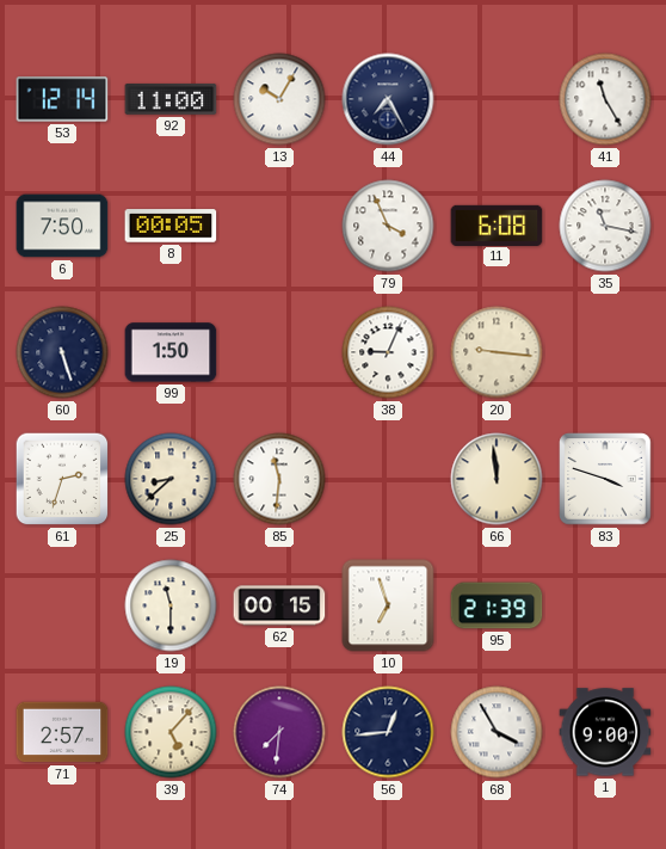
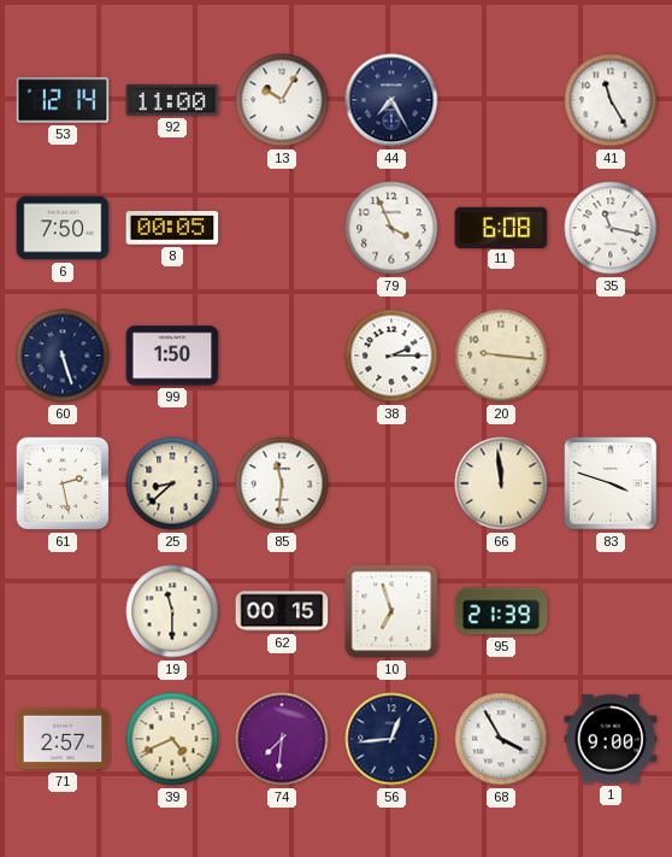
38: 9:04 -> 2:15
61: 2:33 -> 2:28
39: 5:07 -> 4:41
